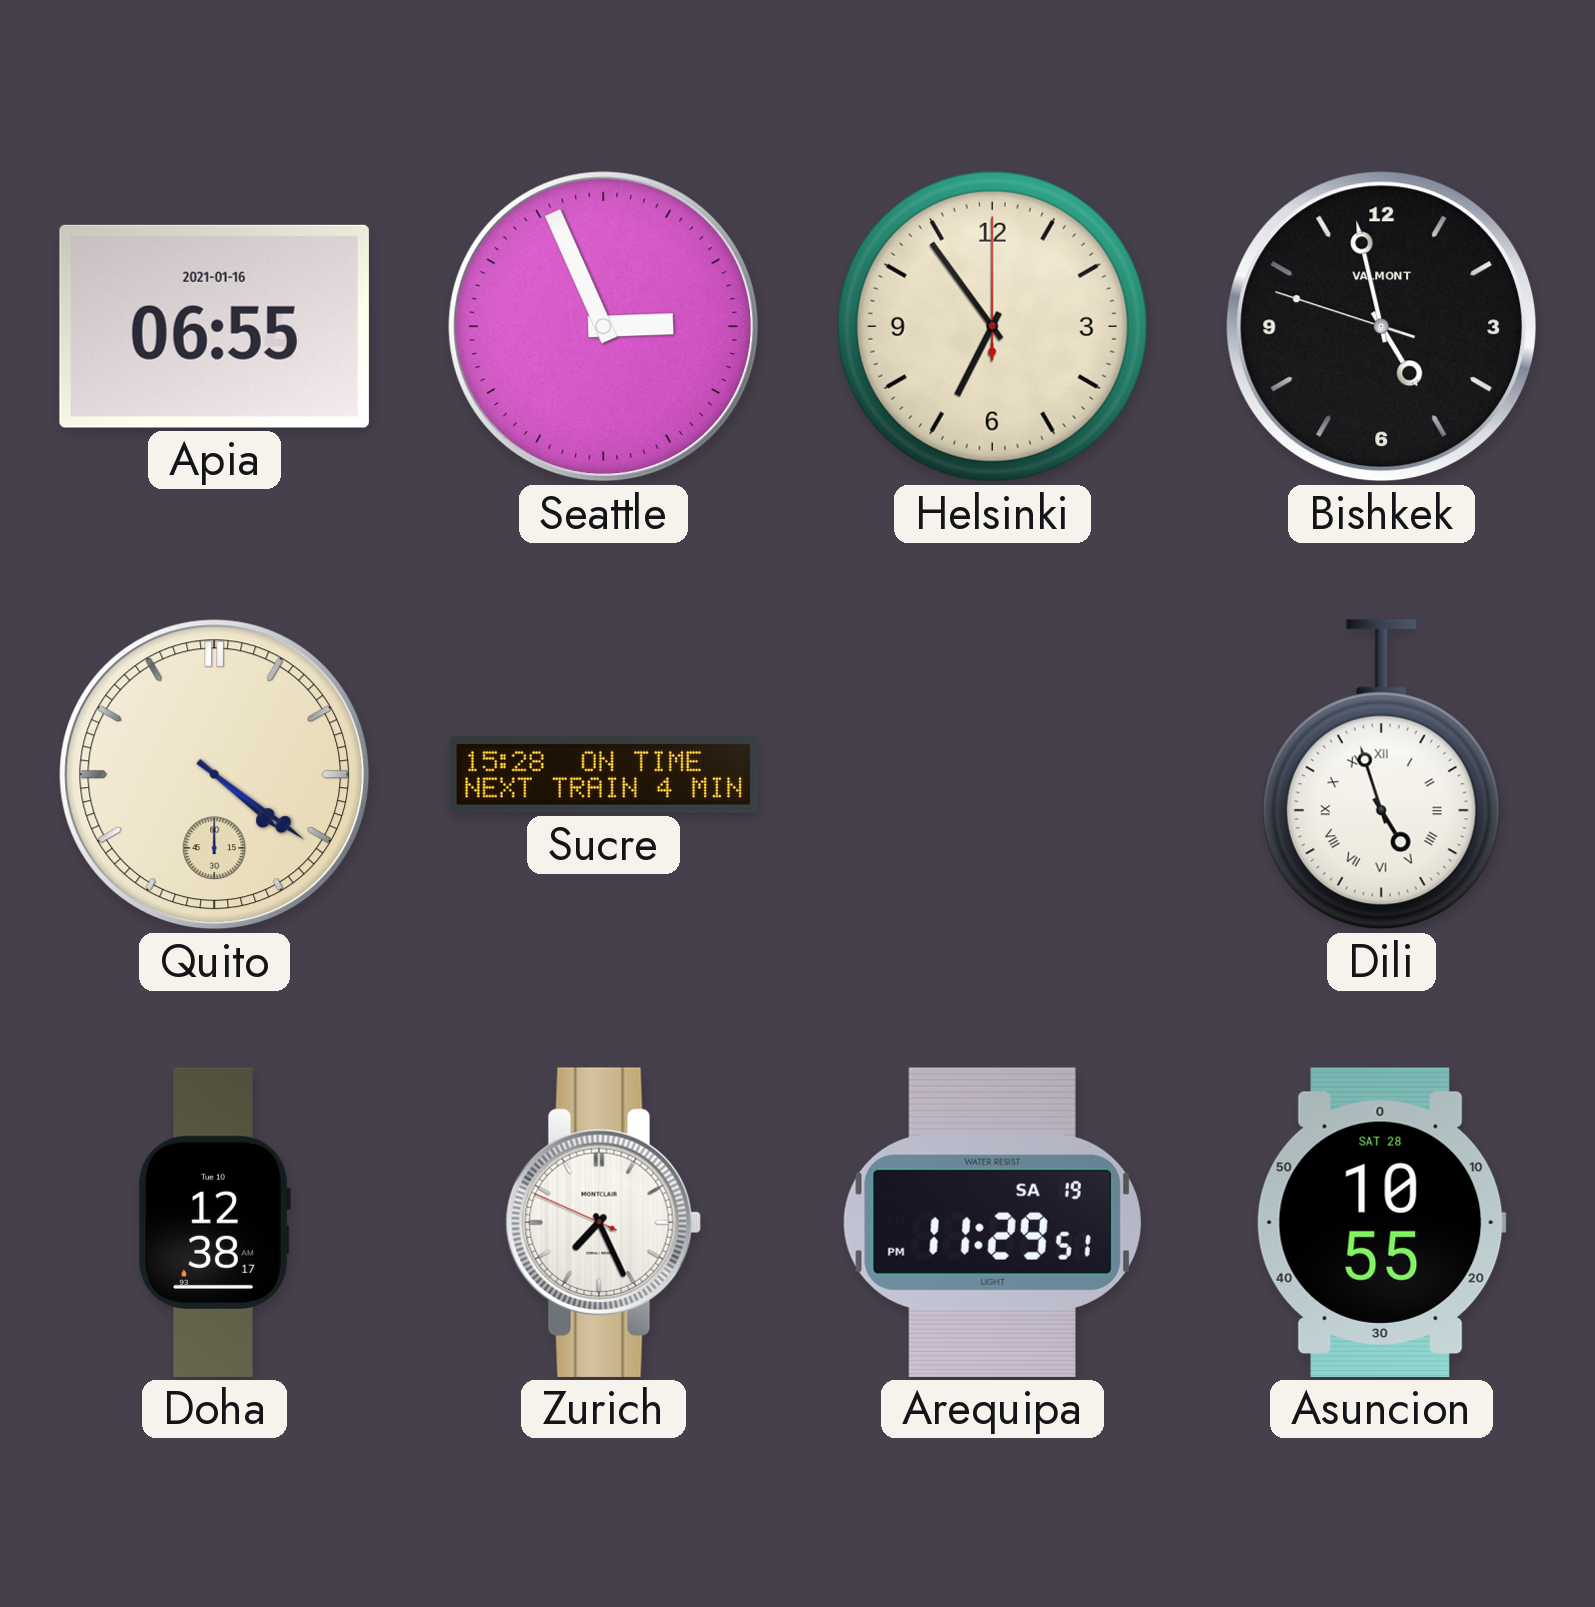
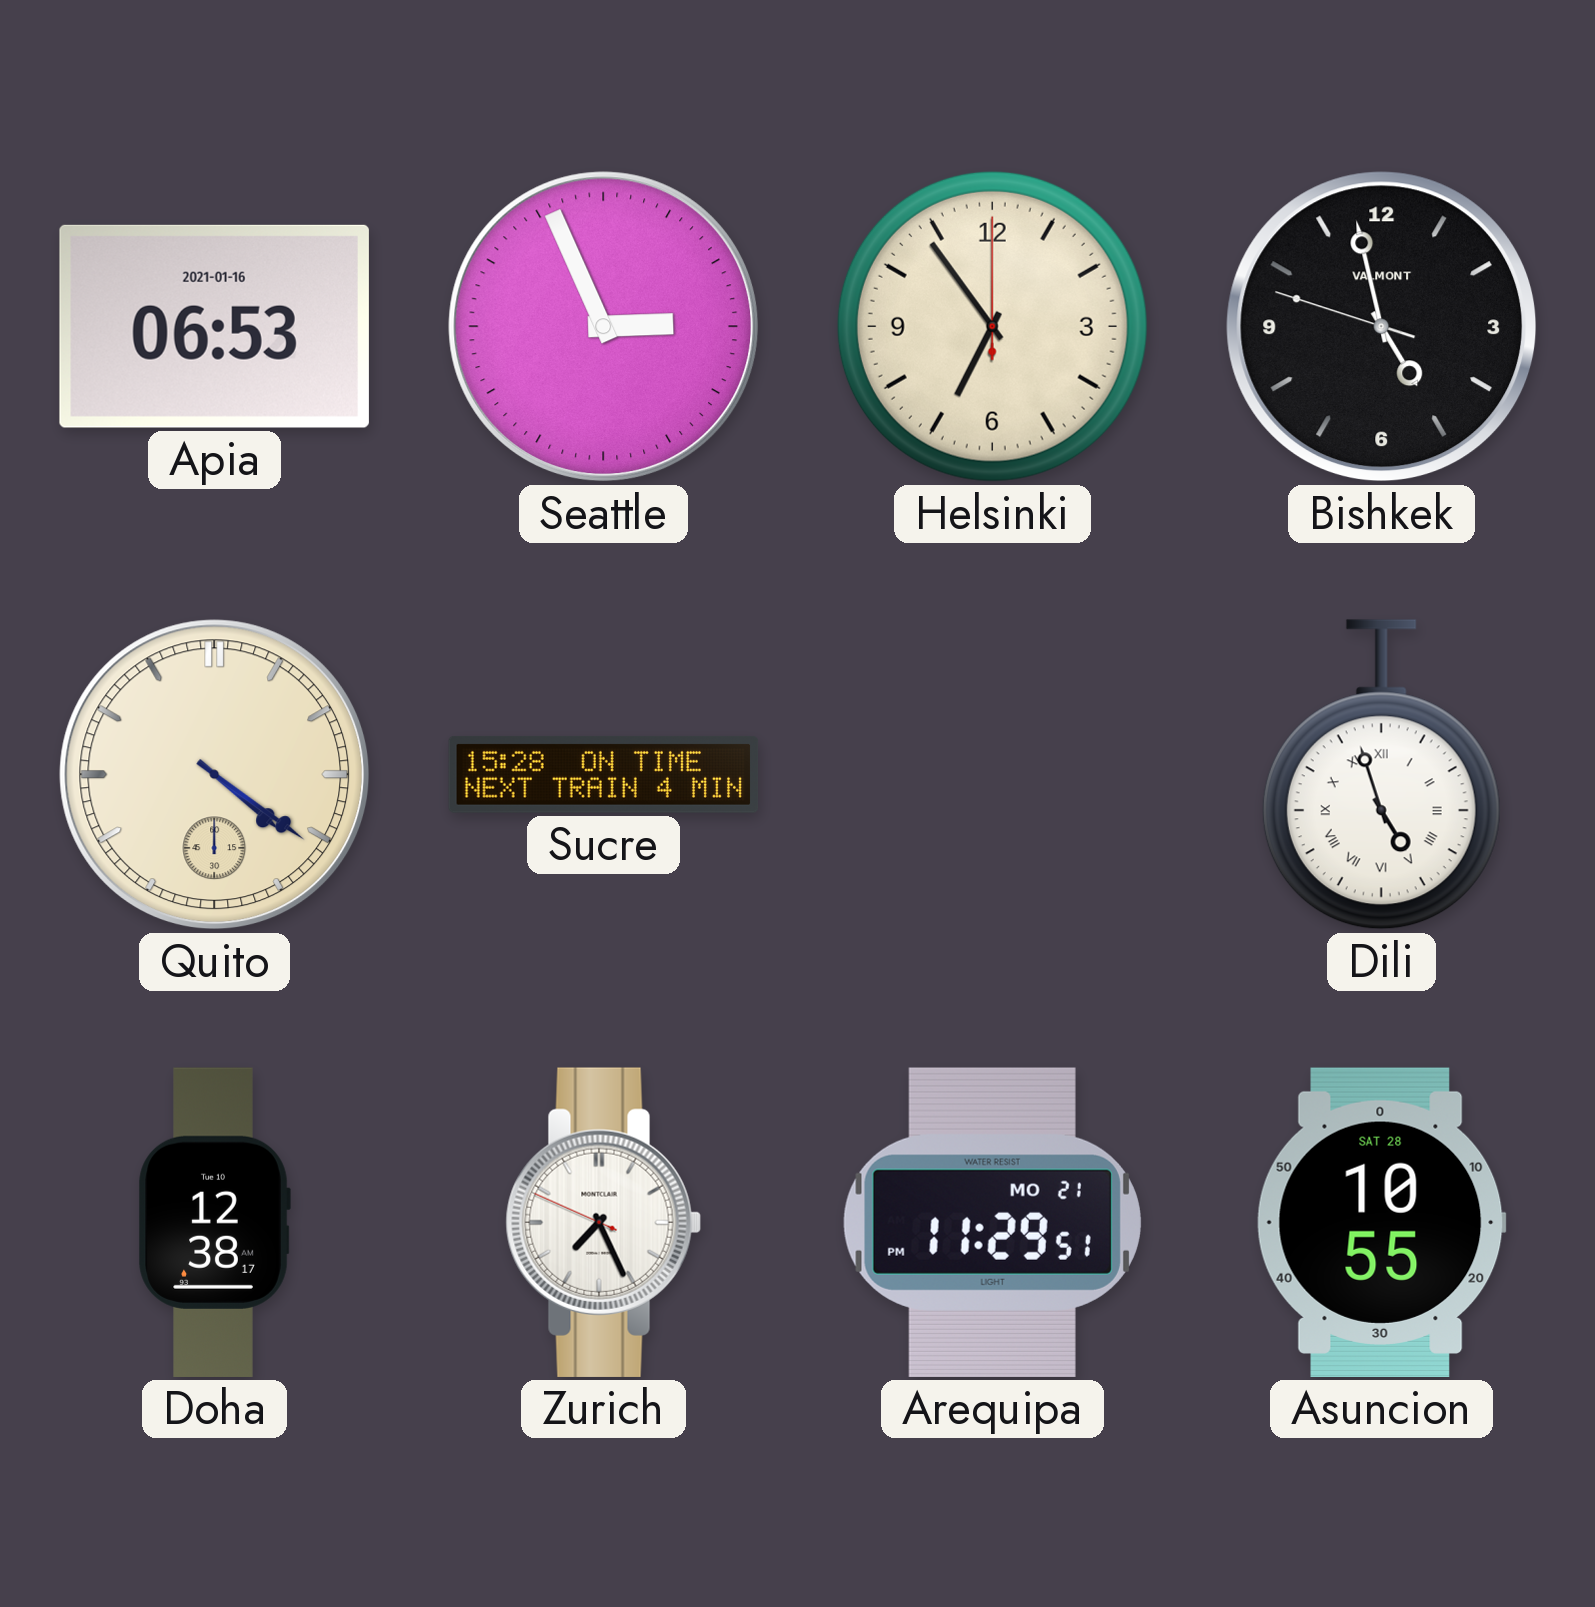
Apia: 06:55 -> 06:53
Arequipa date: SA 19 -> MO 21
